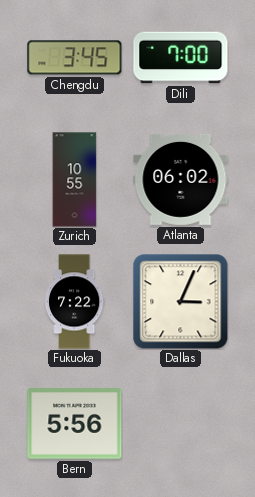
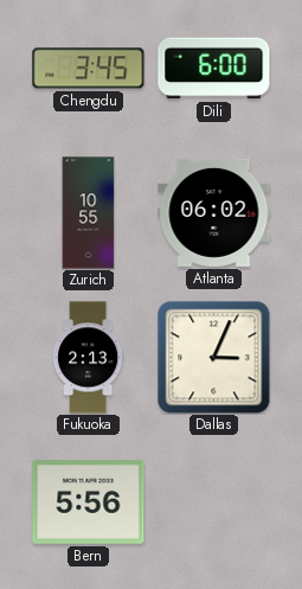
Dili: 7:00 -> 6:00
Fukuoka: 7:22 -> 2:13
